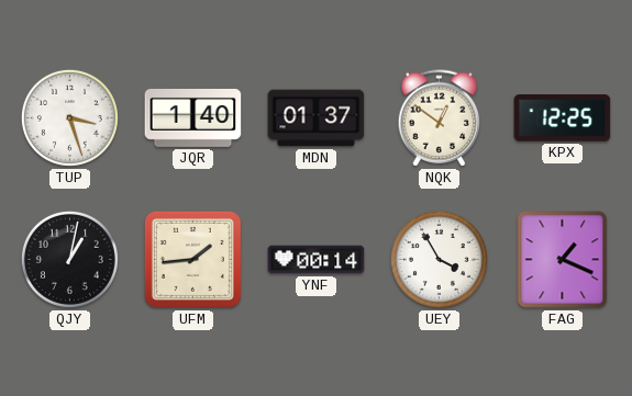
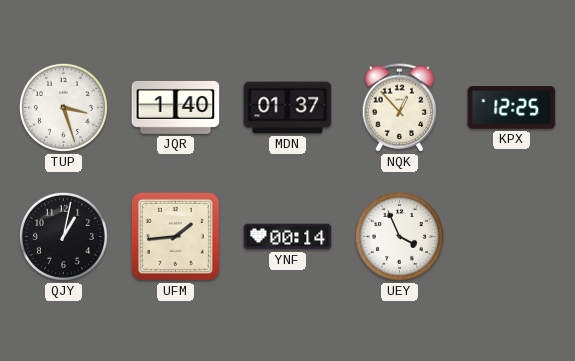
NQK: 12:51 -> 12:53
UEY: 3:55 -> 3:56
FAG: 1:19 -> none
